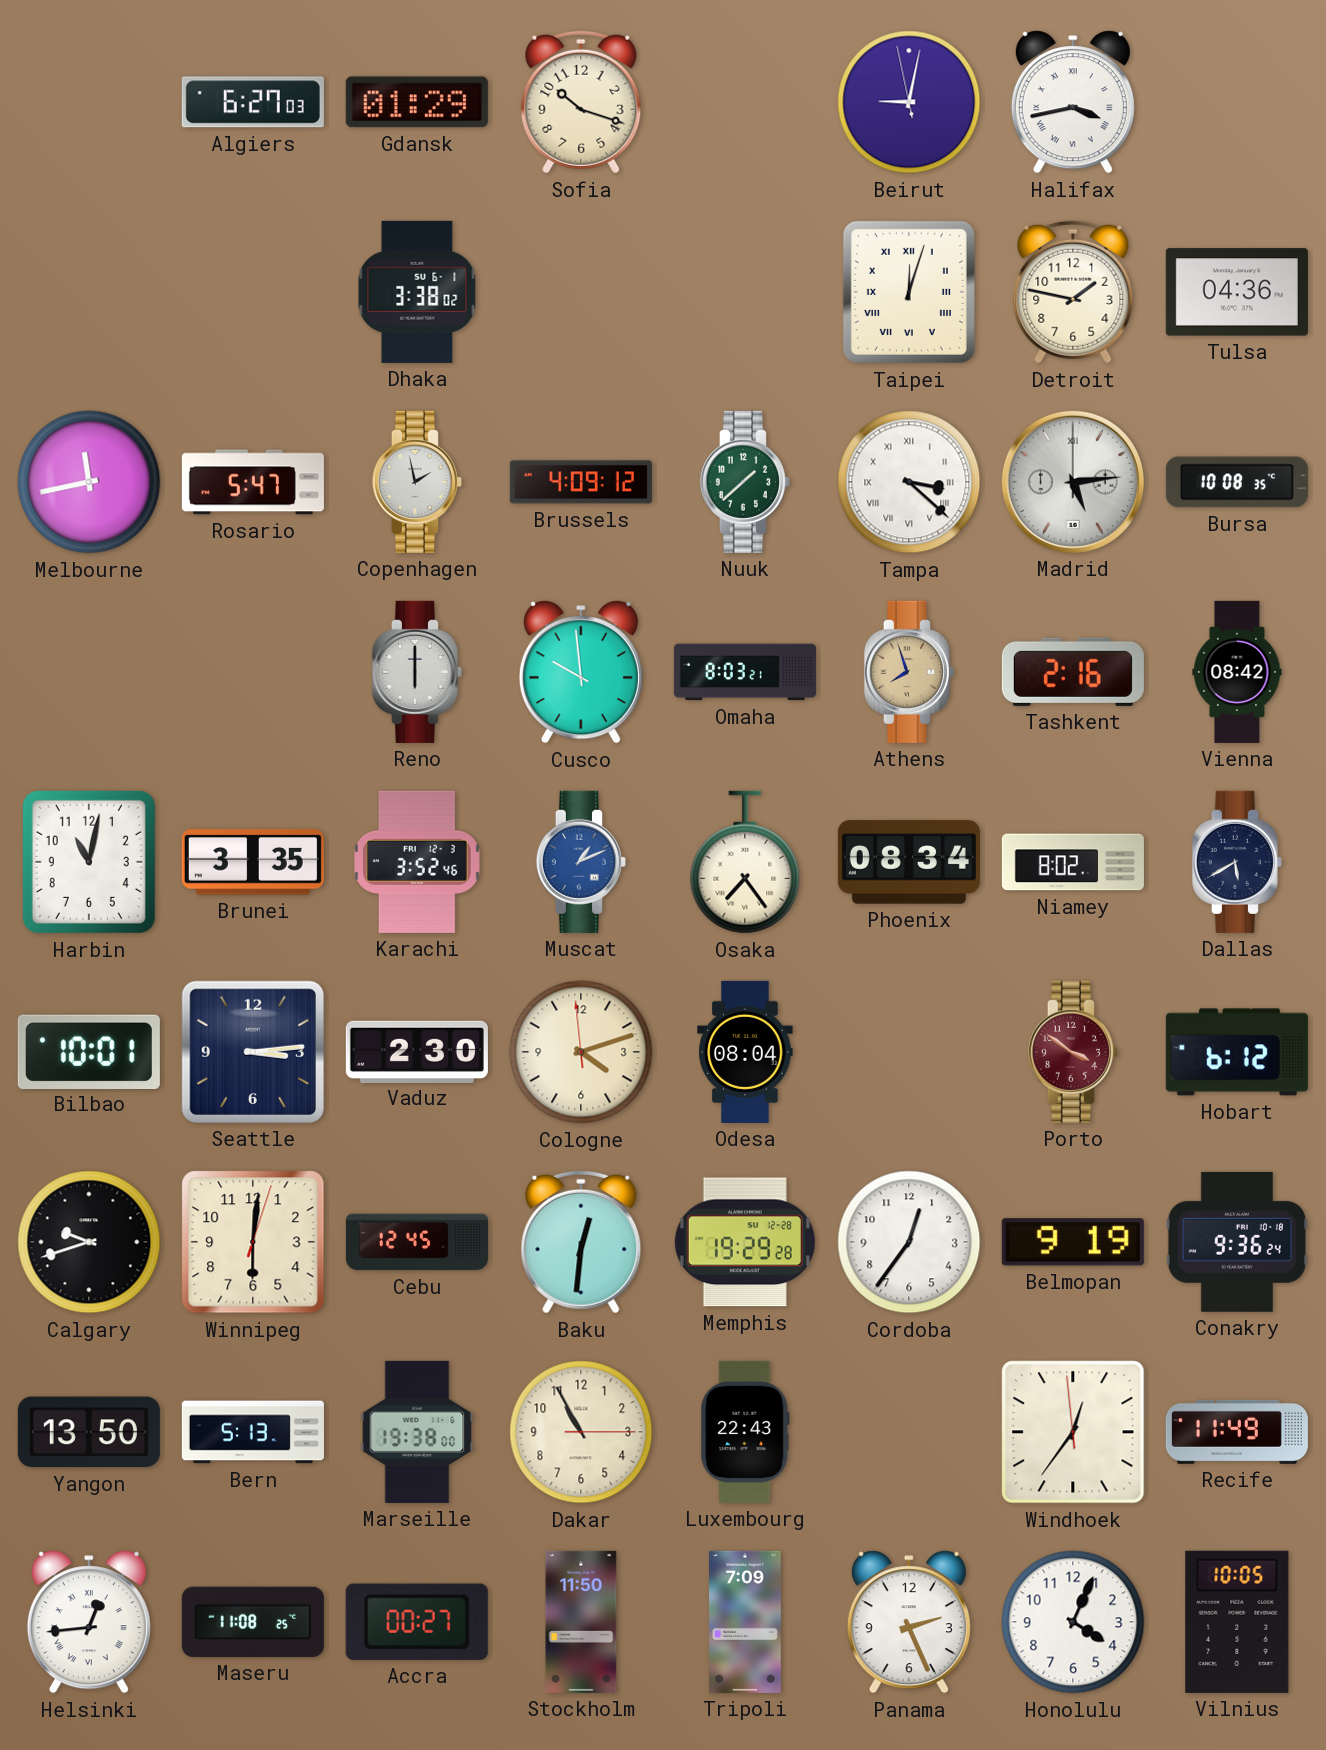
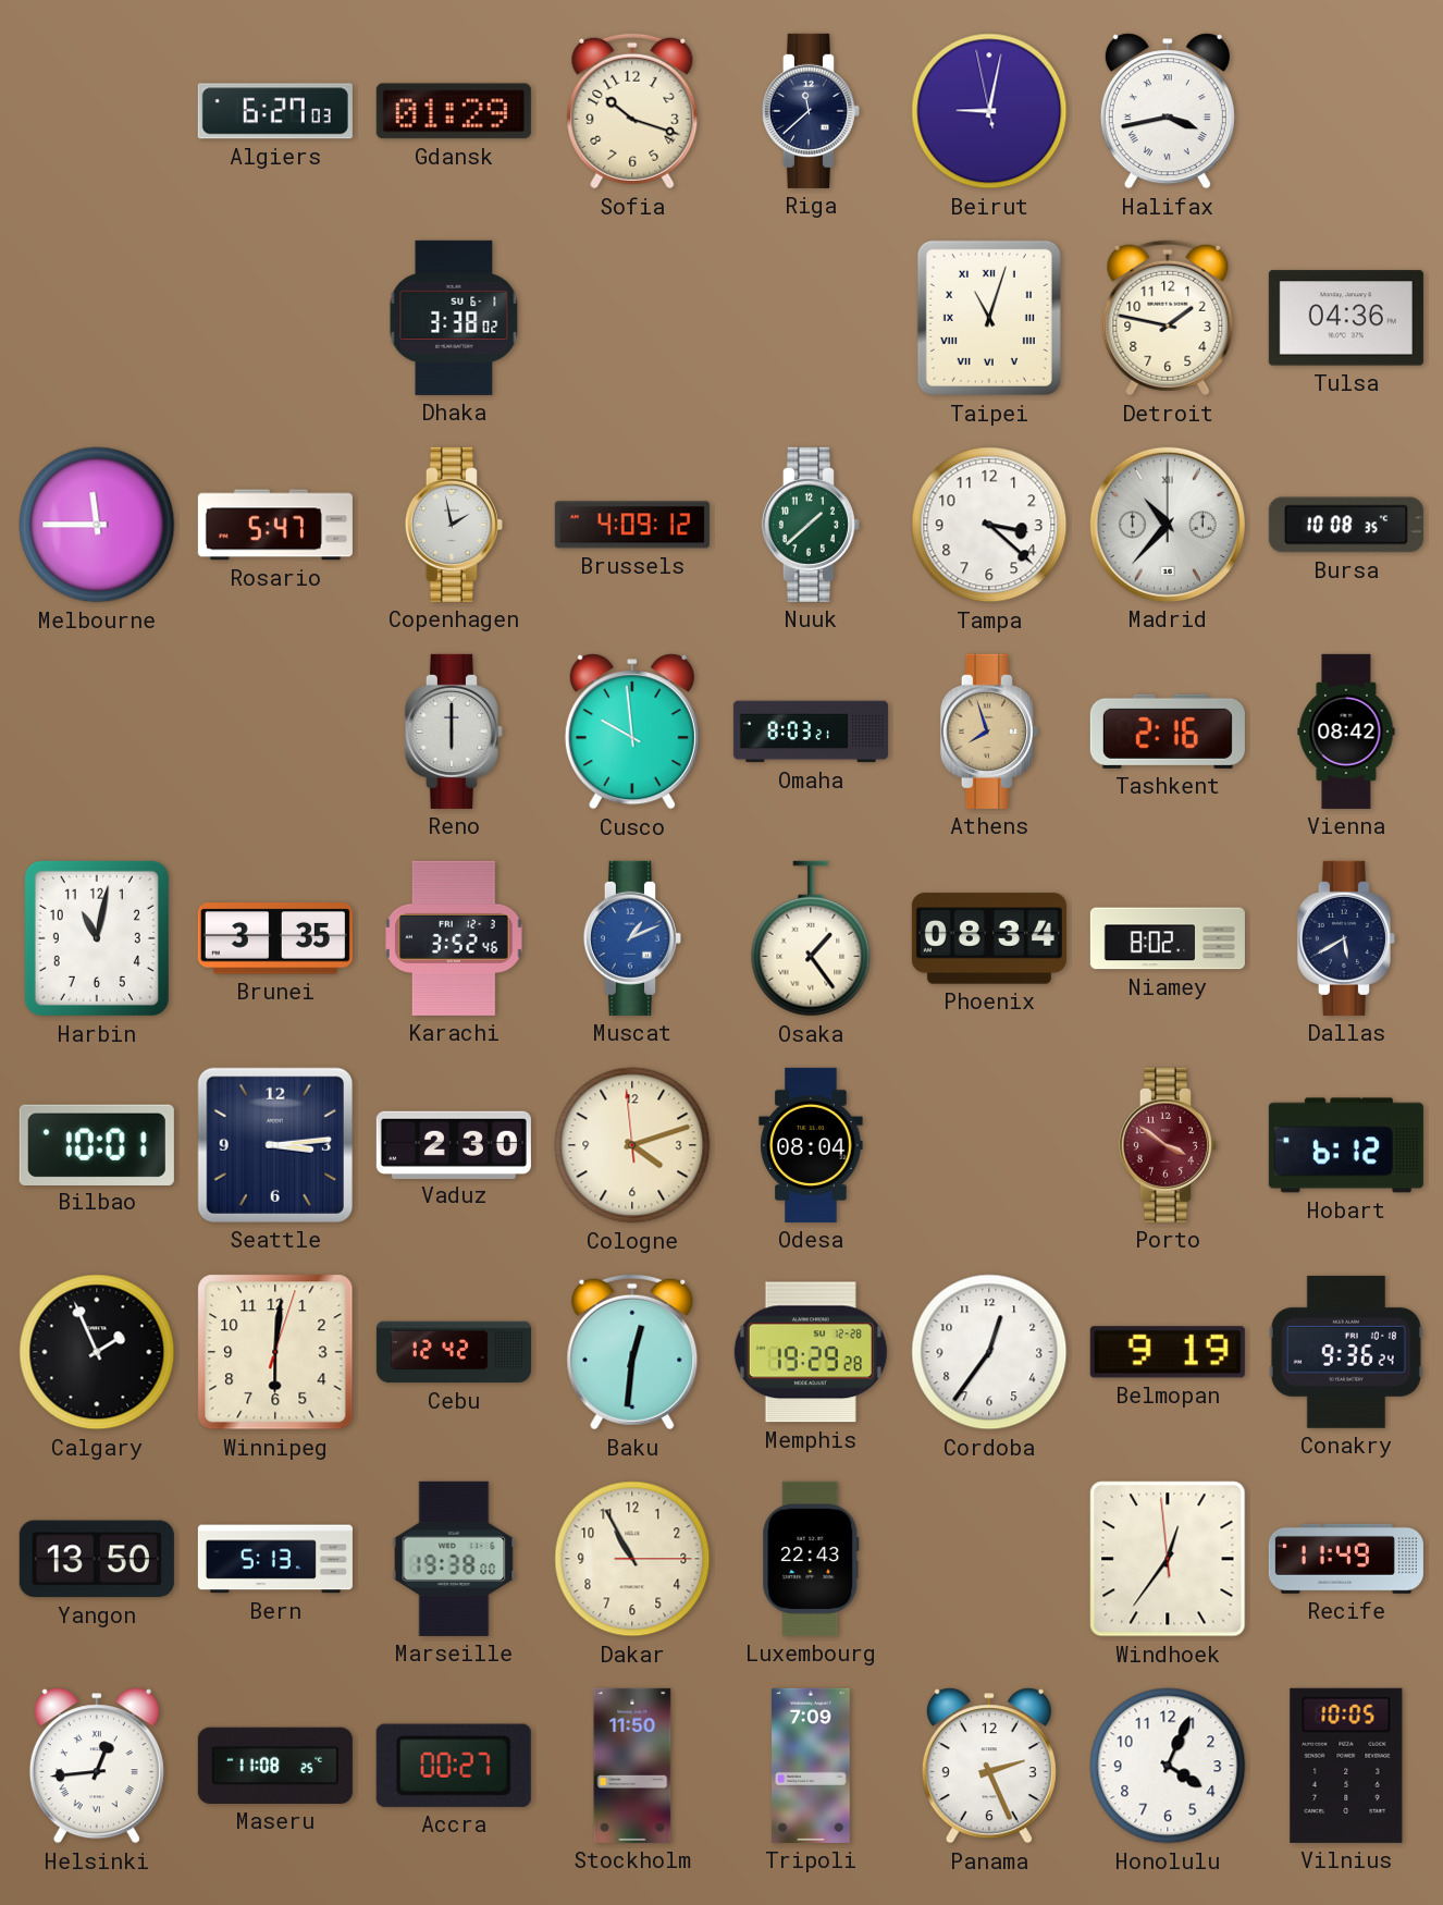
Riga: none -> 11:38
Taipei: 12:03 -> 11:03
Melbourne: 11:43 -> 11:45
Tampa numerals: Roman -> Arabic
Madrid: 5:14 -> 10:37
Osaka: 7:24 -> 1:24
Calgary: 9:42 -> 1:56
Cebu: 12:45 -> 12:42
